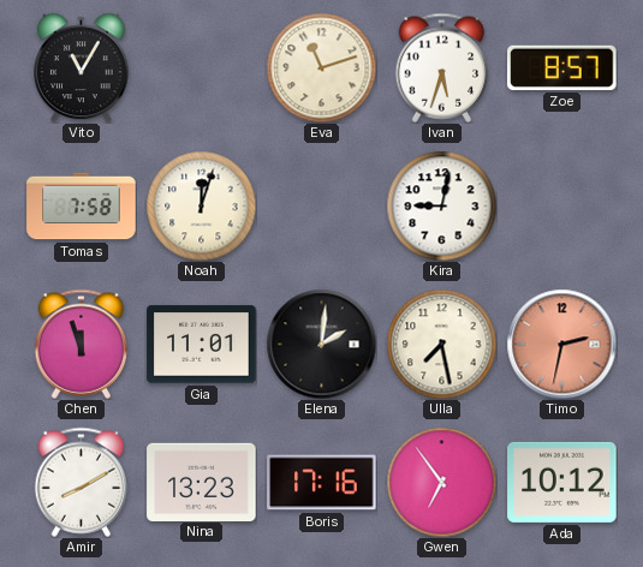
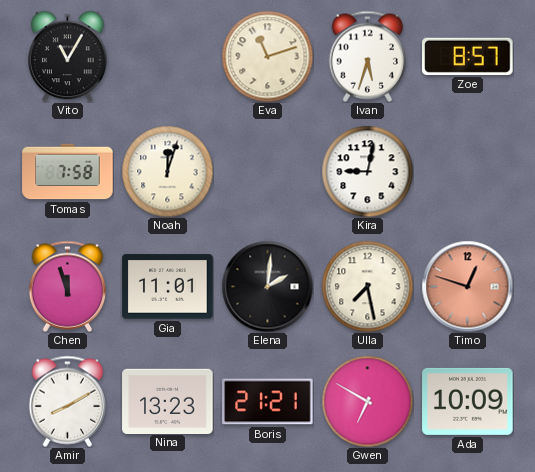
Timo: 2:32 -> 12:48
Boris: 17:16 -> 21:21
Gwen: 6:54 -> 6:50
Ada: 10:12 -> 10:09
